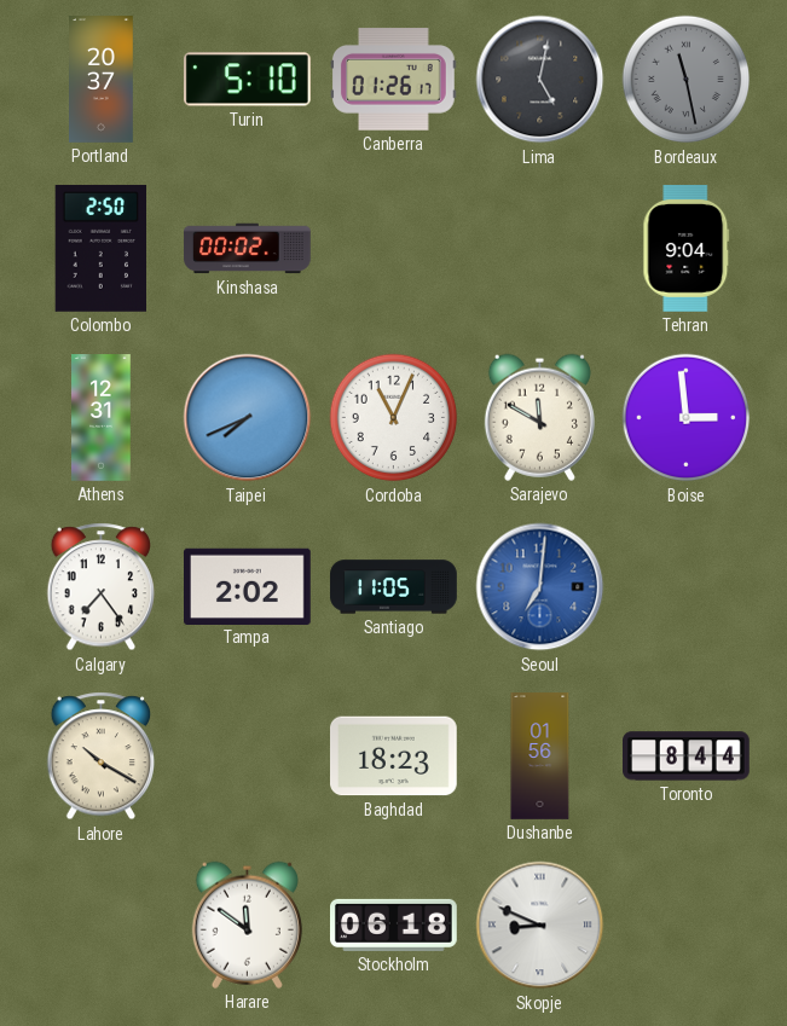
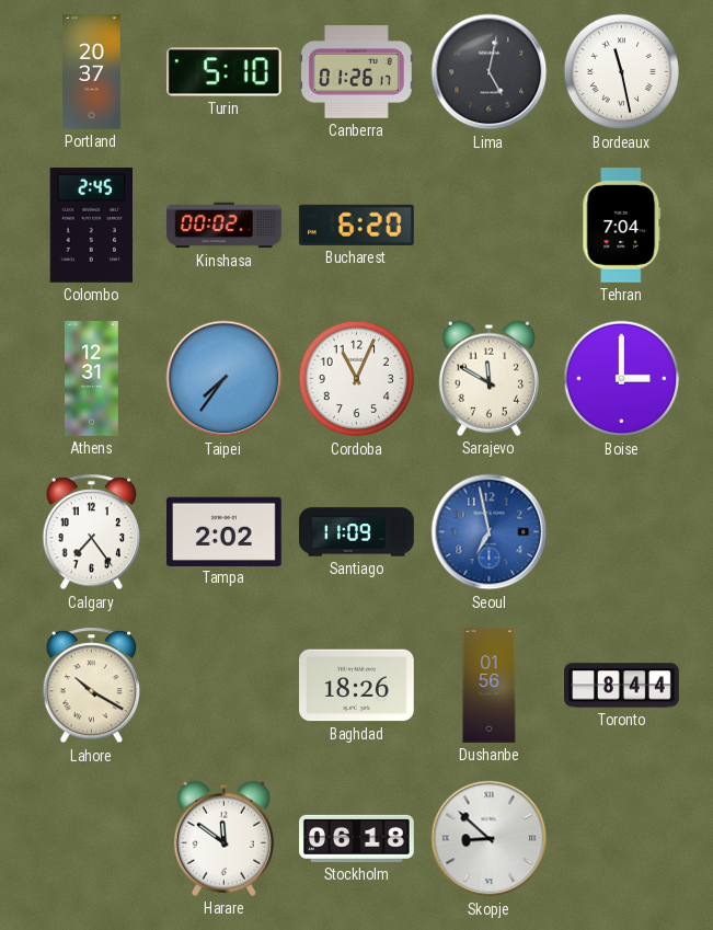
Bordeaux dial: grey -> white
Colombo: 2:50 -> 2:45
Bucharest: none -> 6:20
Tehran: 9:04 -> 7:04
Taipei: 7:41 -> 7:36
Boise: 2:59 -> 3:00
Santiago: 11:05 -> 11:09
Seoul: 7:01 -> 6:58
Baghdad: 18:23 -> 18:26
Skopje: 8:49 -> 8:52
